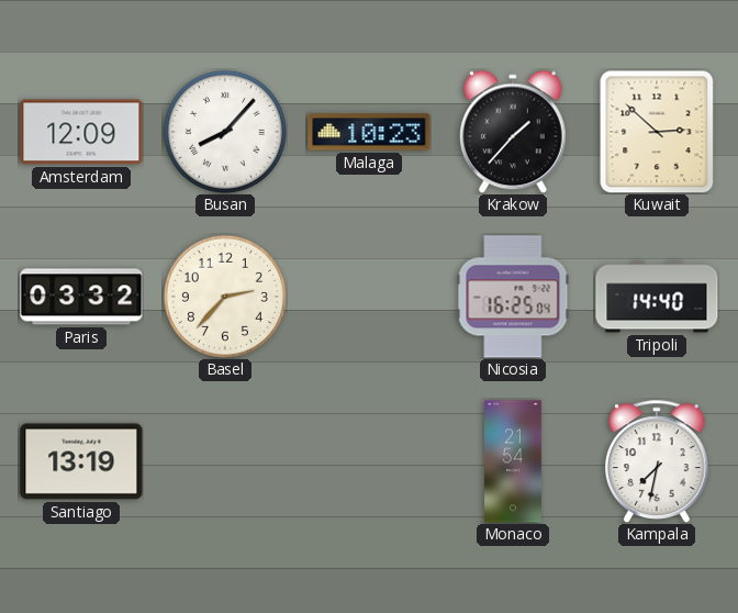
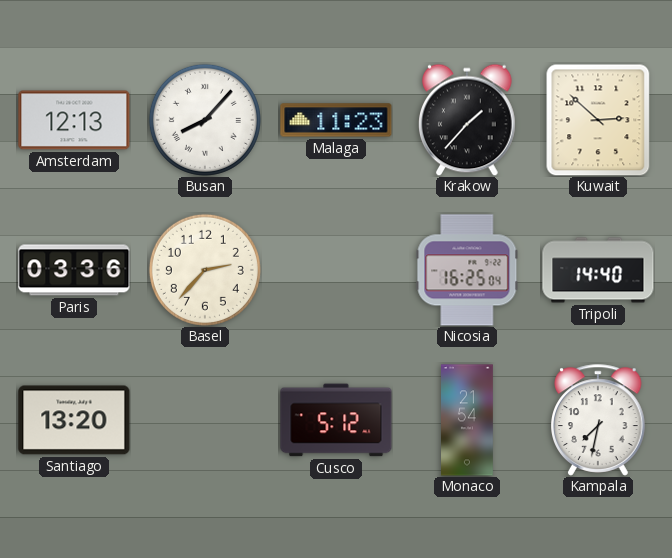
Amsterdam: 12:09 -> 12:13
Malaga: 10:23 -> 11:23
Paris: 03:32 -> 03:36
Santiago: 13:19 -> 13:20
Cusco: none -> 5:12
